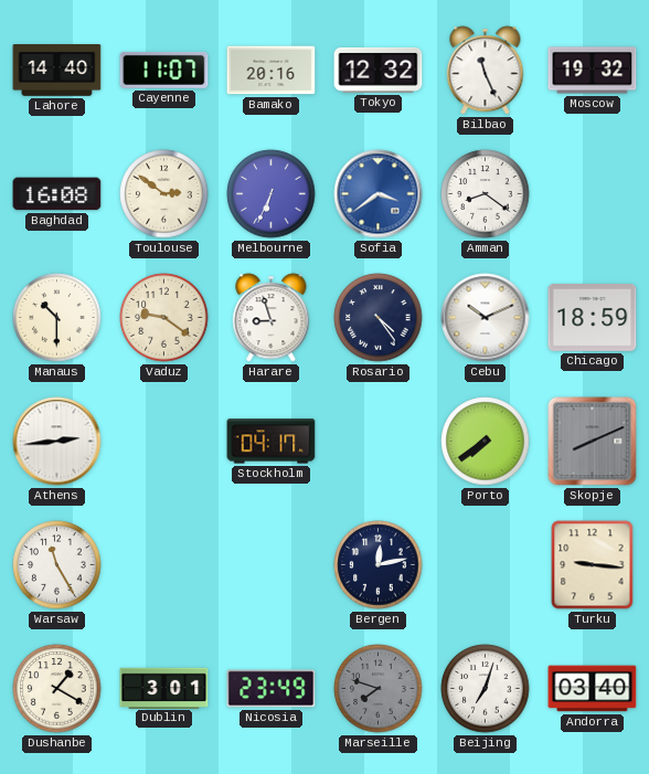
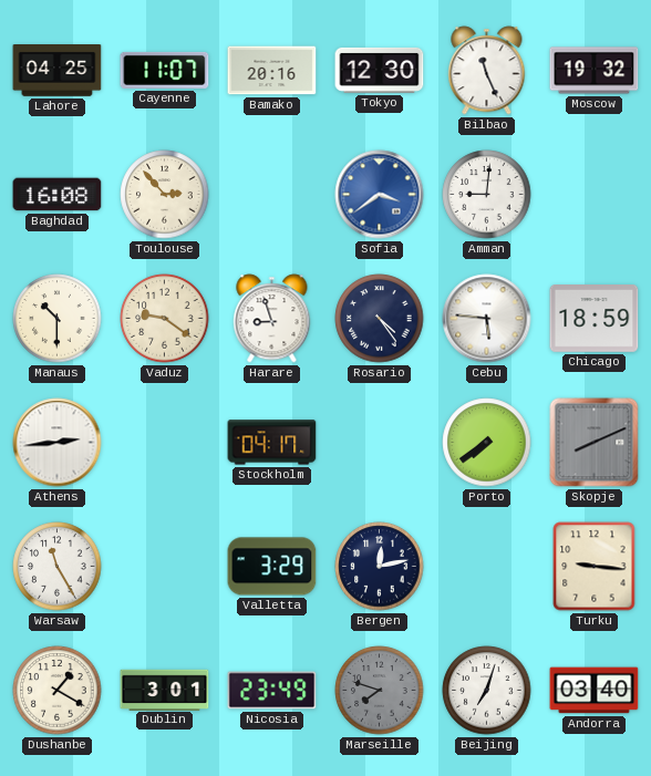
Lahore: 14:40 -> 04:25
Tokyo: 12:32 -> 12:30
Toulouse: 2:51 -> 2:53
Melbourne: 6:34 -> none
Amman: 8:21 -> 9:01
Cebu: 10:11 -> 5:46
Valletta: none -> 3:29
